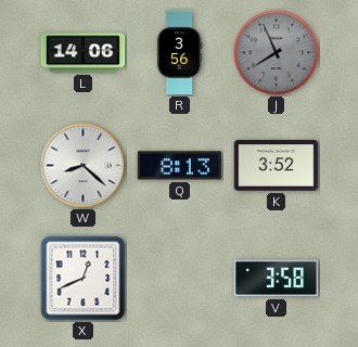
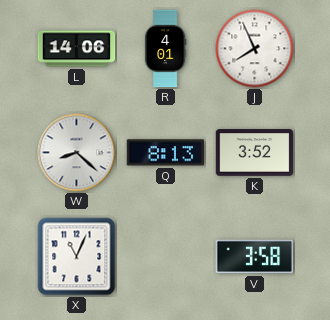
R: 3:56 -> 4:01
J dial: grey -> white
X: 12:41 -> 11:04
